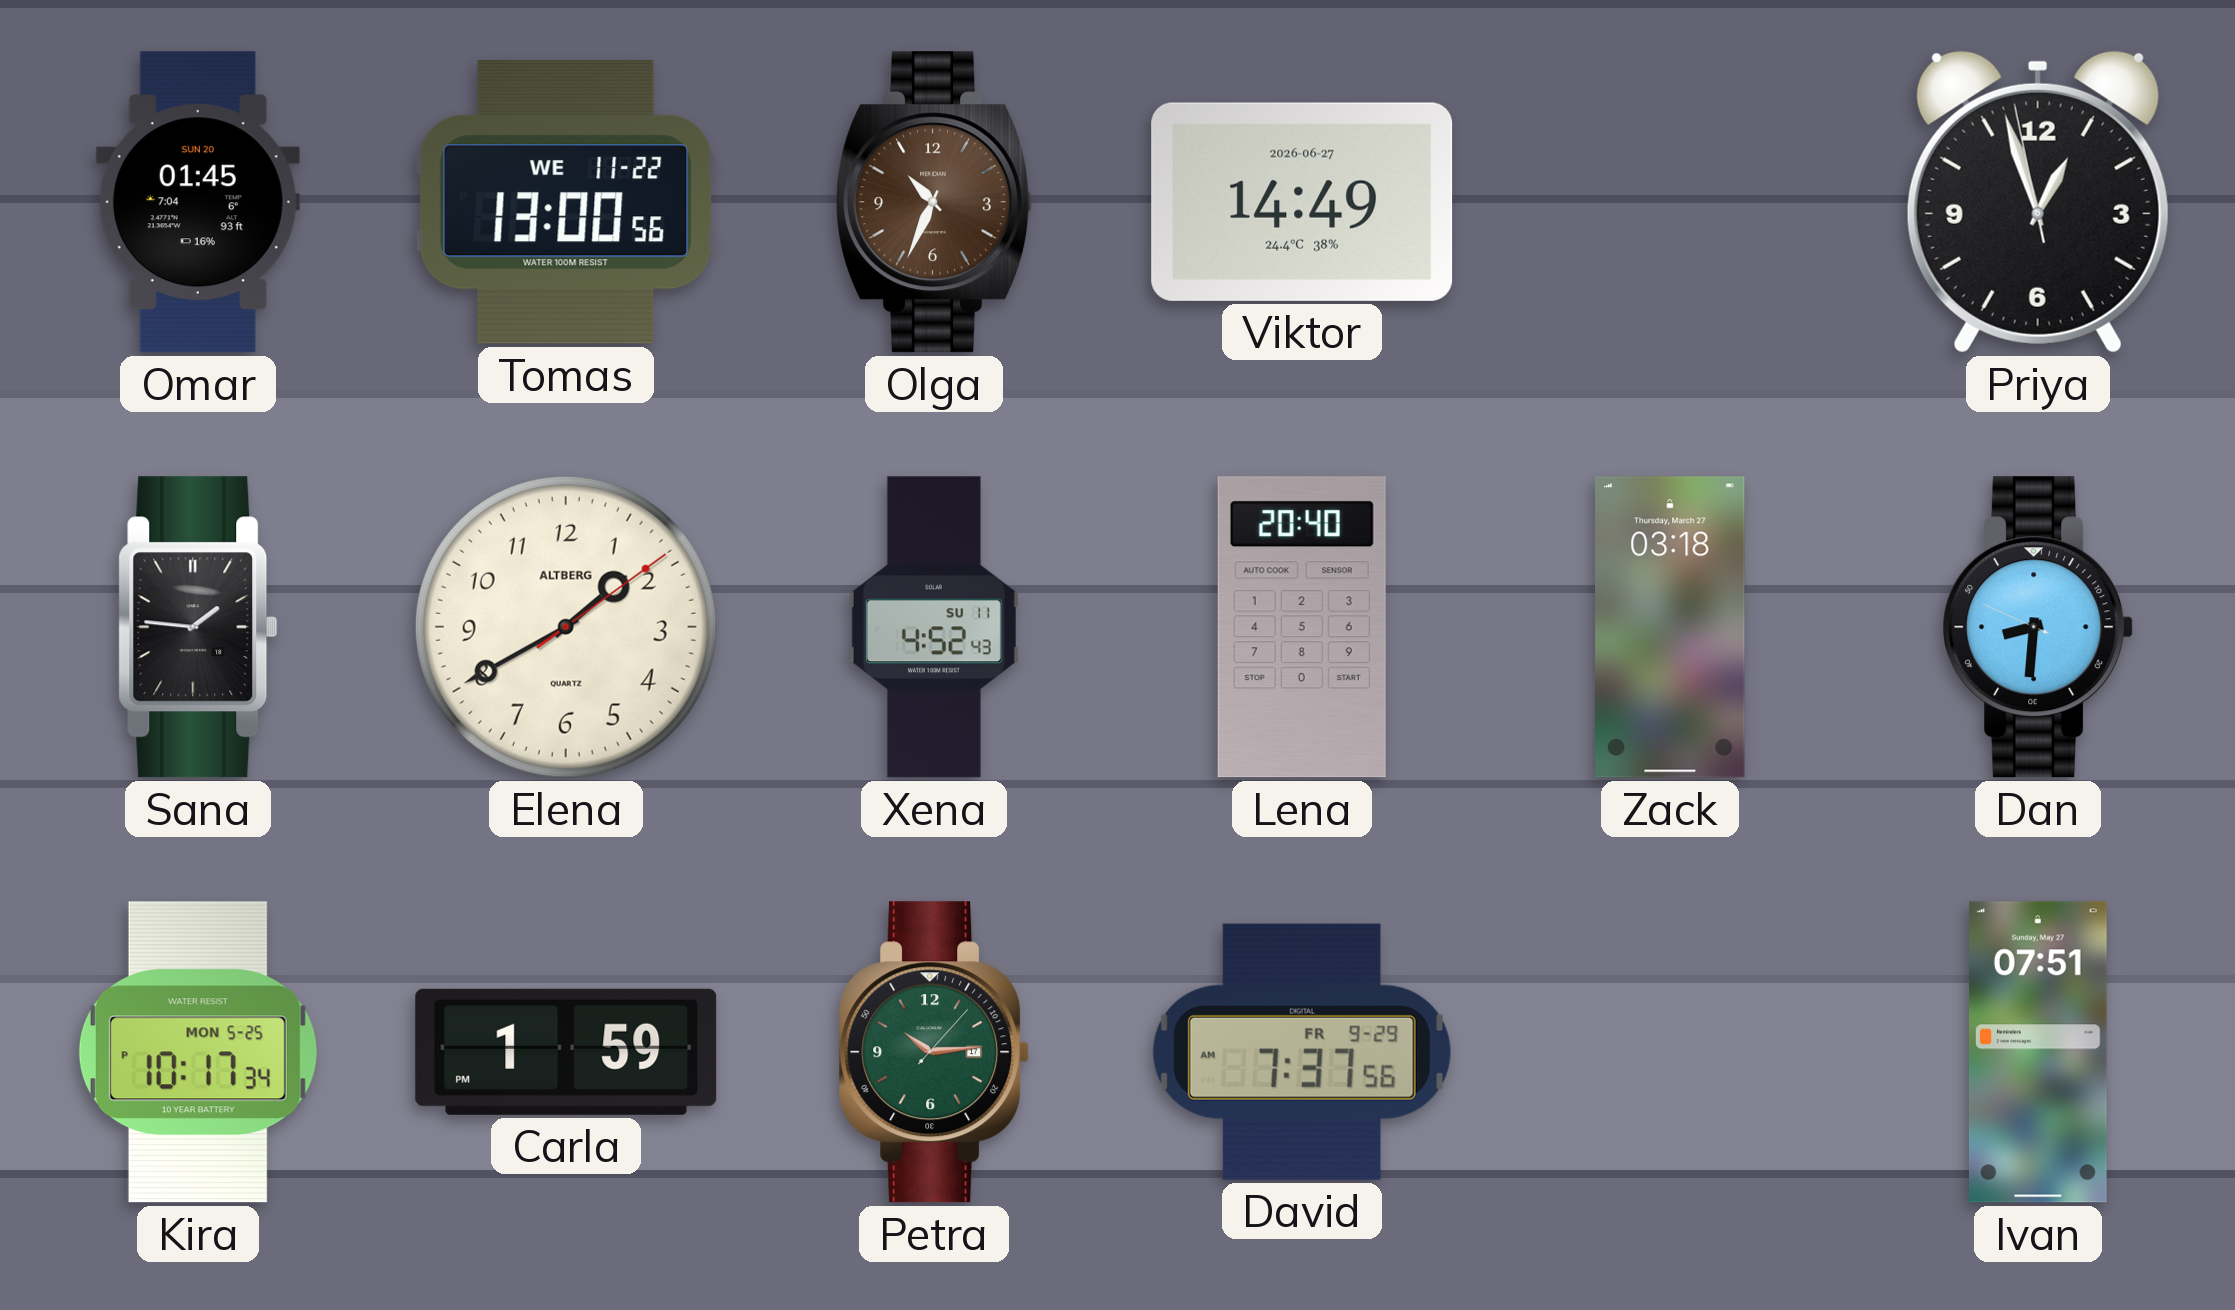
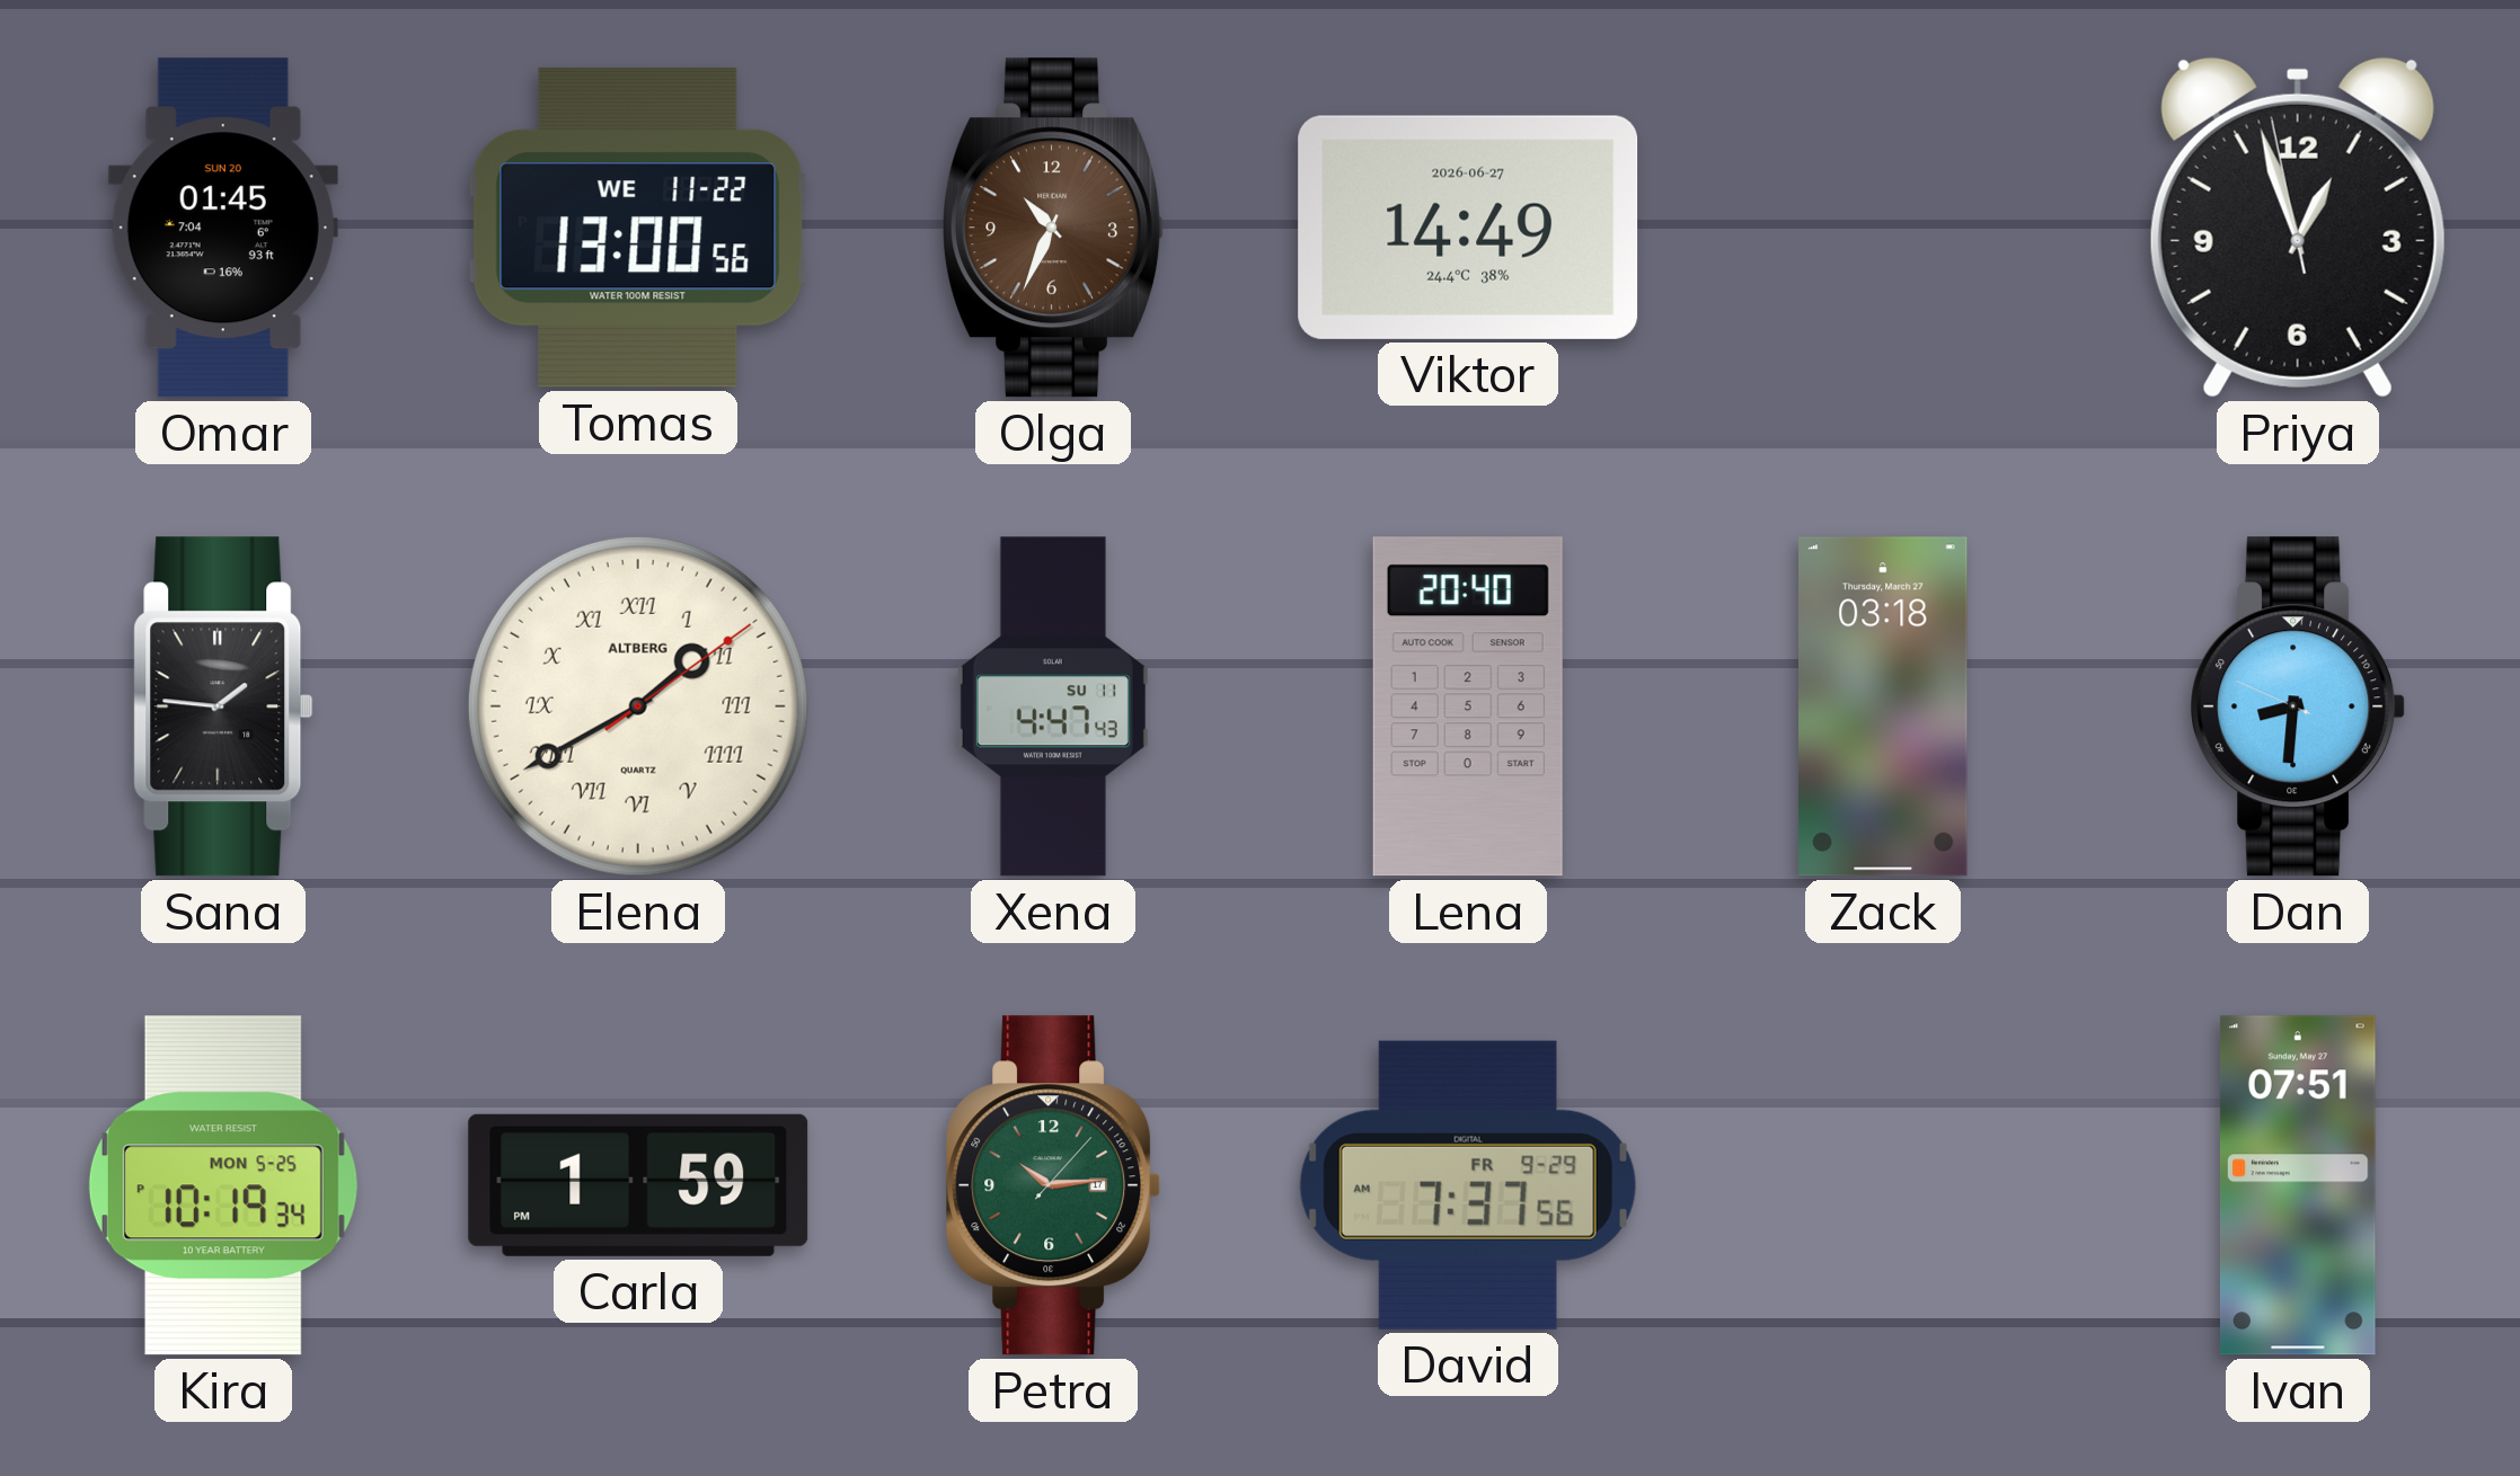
Elena numerals: Arabic -> Roman
Xena: 4:52 -> 4:47
Kira: 10:17 -> 10:19
